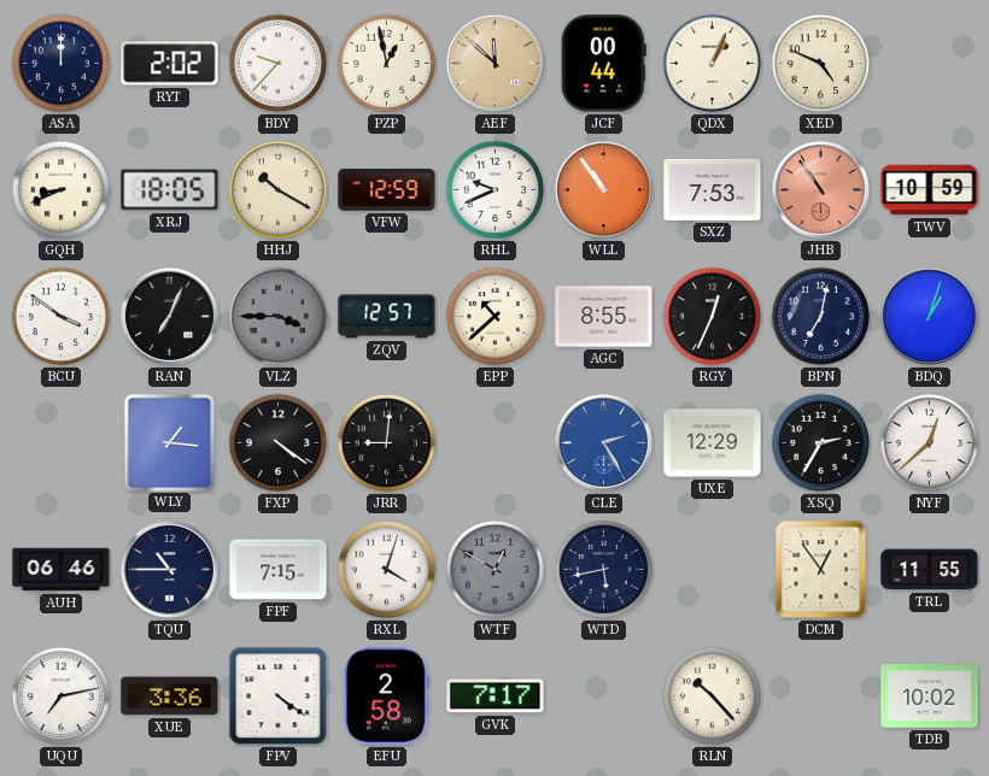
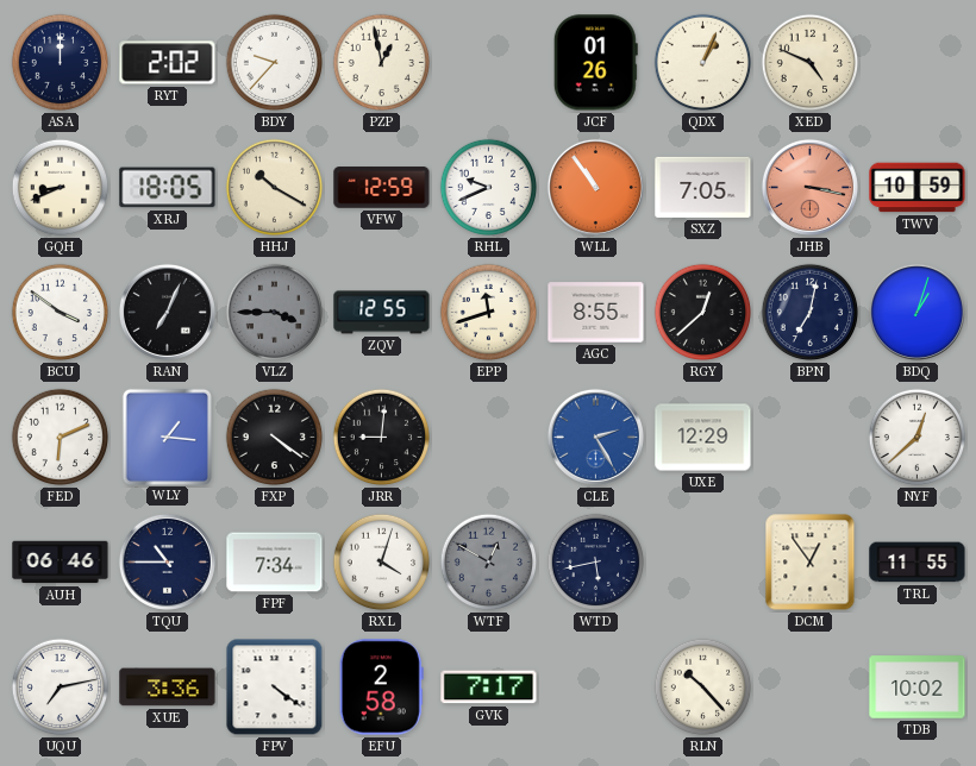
AEF: 11:52 -> none
JCF: 00:44 -> 01:26
SXZ: 7:53 -> 7:05
JHB: 10:54 -> 3:17
ZQV: 12:57 -> 12:55
EPP: 10:38 -> 11:42
RGY: 12:34 -> 12:38
FED: none -> 6:11
XSQ: 2:35 -> none
FPF: 7:15 -> 7:34
